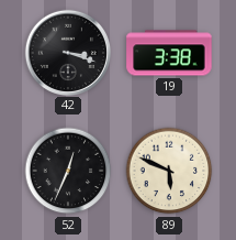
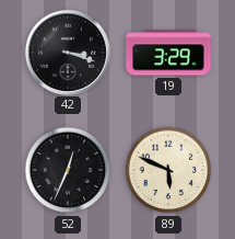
19: 3:38 -> 3:29
